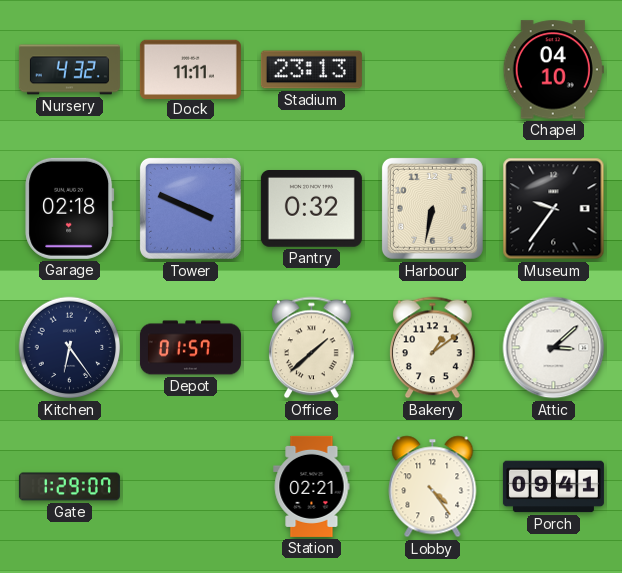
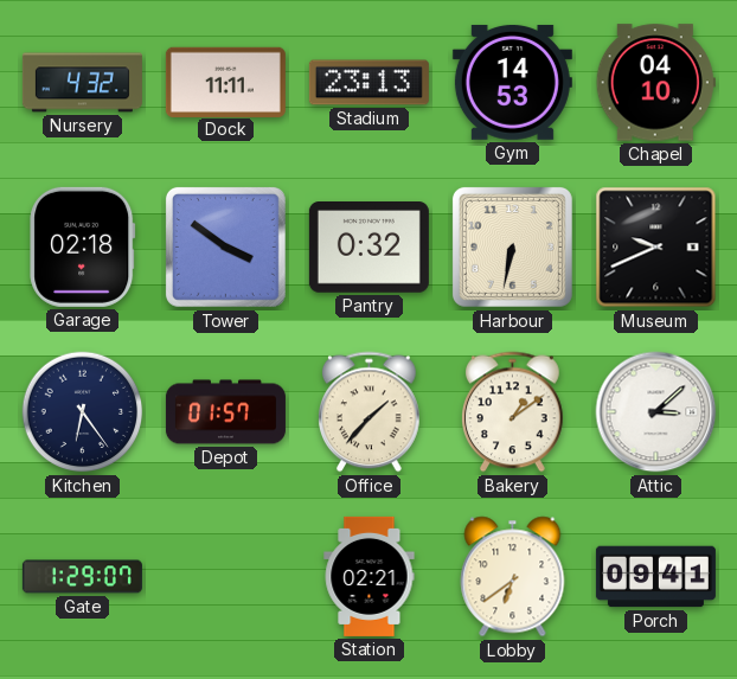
Gym: none -> 14:53
Tower: 3:49 -> 3:51
Museum: 9:36 -> 9:41
Office: 1:38 -> 1:37
Lobby: 4:24 -> 6:39
